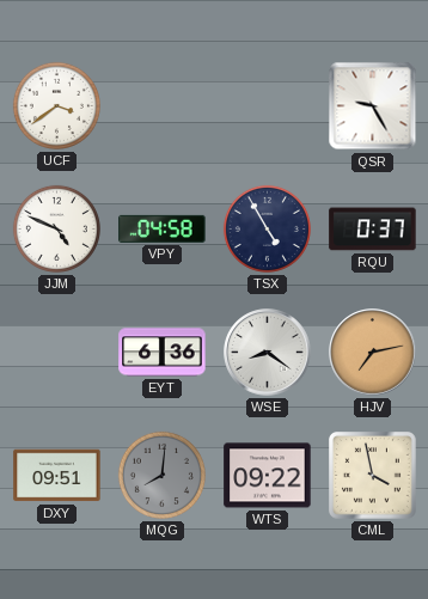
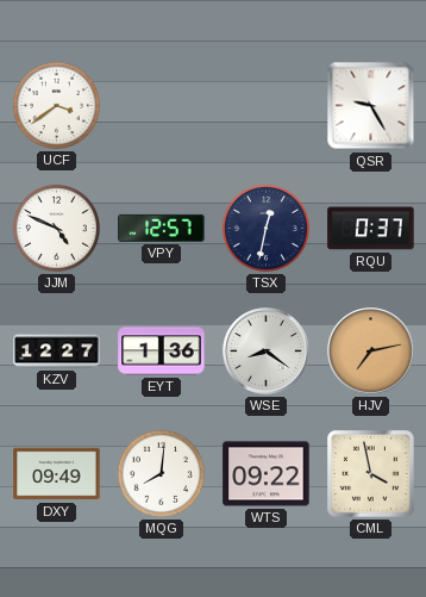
VPY: 04:58 -> 12:57
TSX: 4:55 -> 12:32
KZV: none -> 12:27
EYT: 6:36 -> 1:36
DXY: 09:51 -> 09:49
MQG dial: grey -> white
